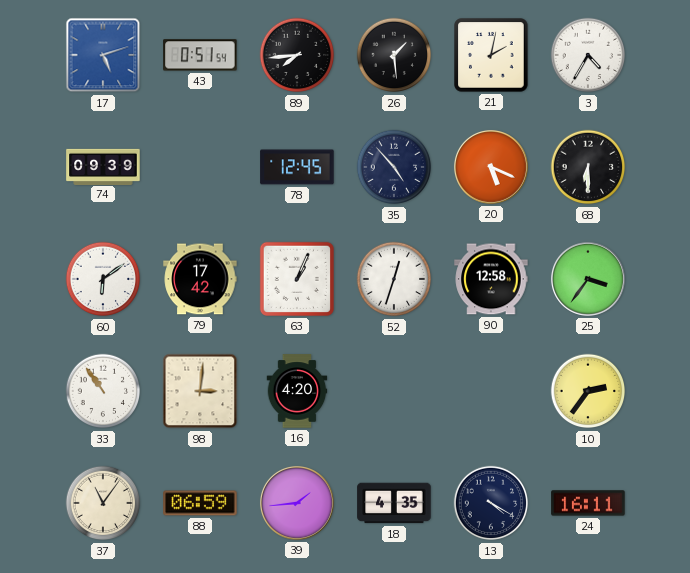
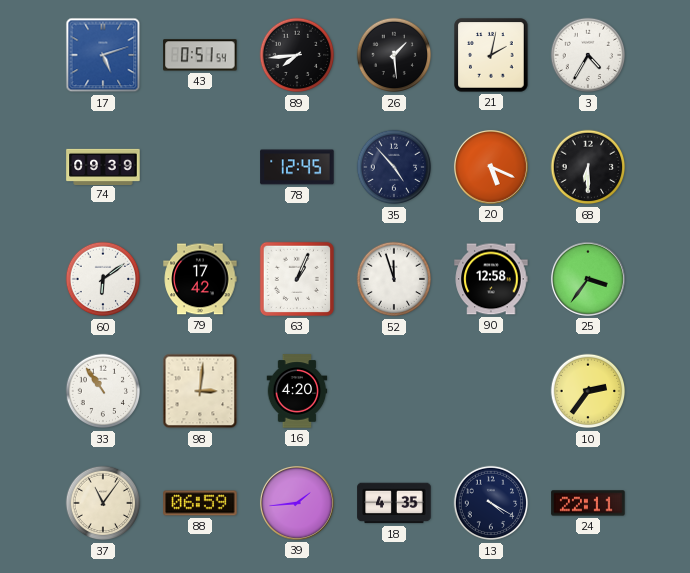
52: 12:33 -> 11:57
24: 16:11 -> 22:11
